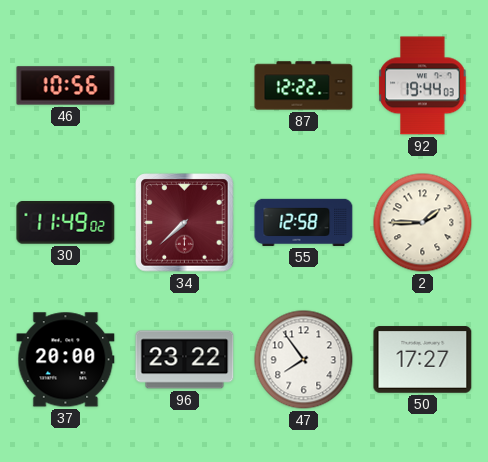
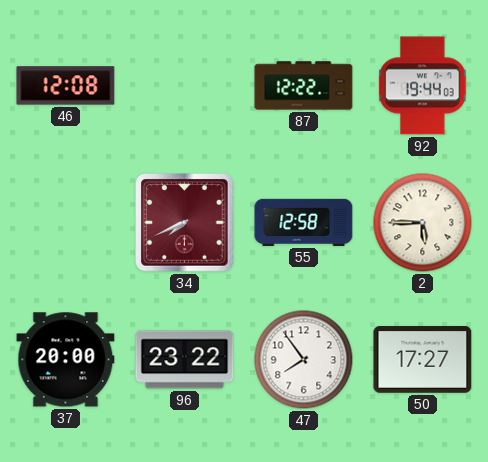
46: 10:56 -> 12:08
30: 11:49 -> none
34: 7:38 -> 7:41
2: 1:45 -> 5:45
